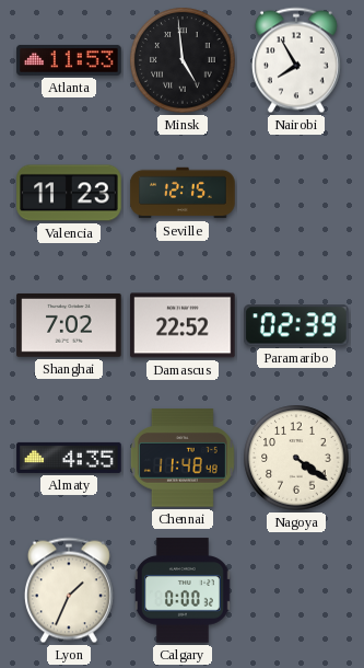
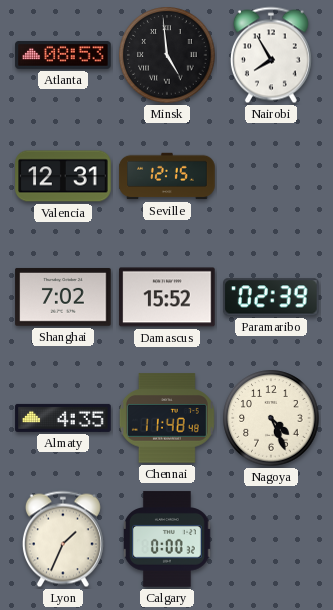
Atlanta: 11:53 -> 08:53
Valencia: 11:23 -> 12:31
Damascus: 22:52 -> 15:52
Nagoya: 4:21 -> 4:26
